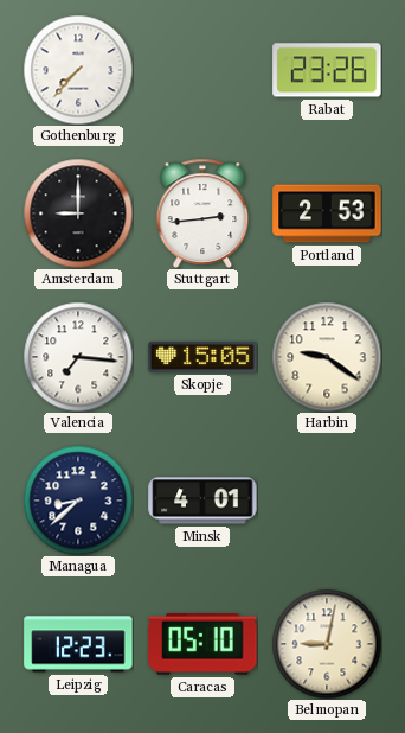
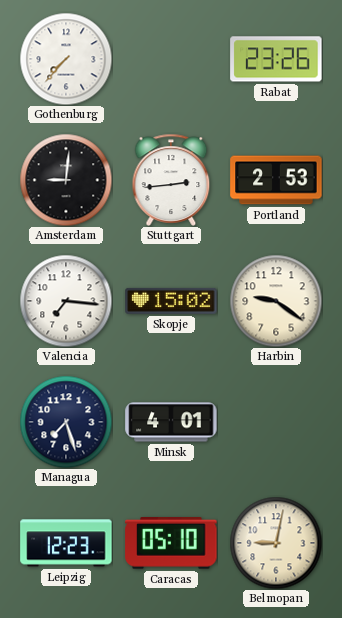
Amsterdam: 9:00 -> 9:01
Skopje: 15:05 -> 15:02
Managua: 8:38 -> 7:27
